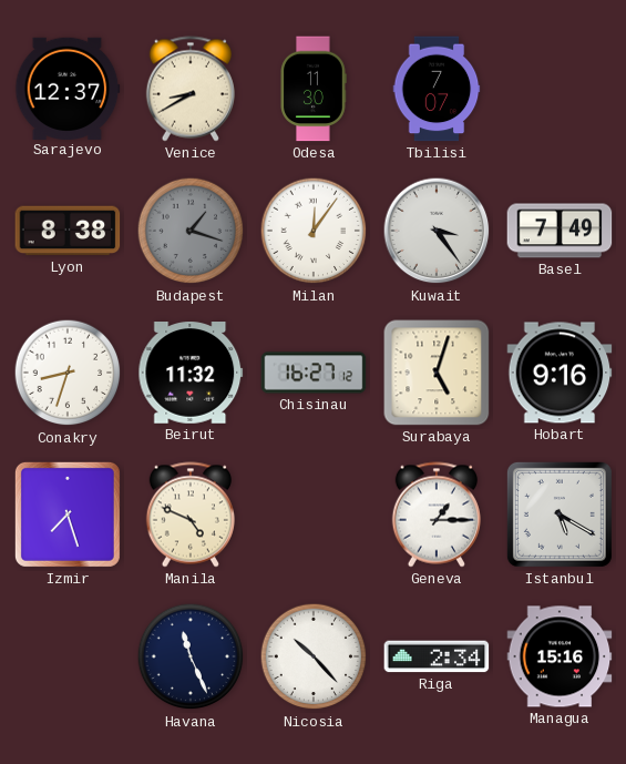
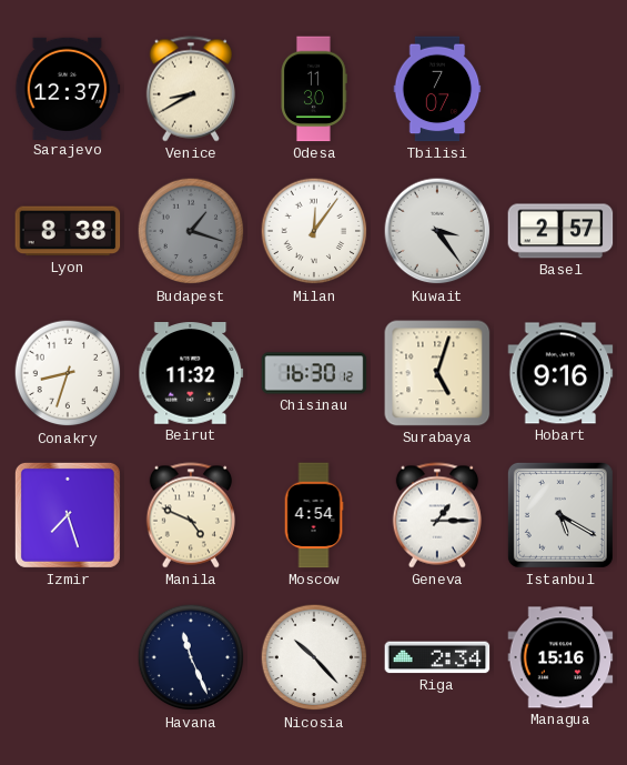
Basel: 7:49 -> 2:57
Chisinau: 16:27 -> 16:30
Moscow: none -> 4:54
